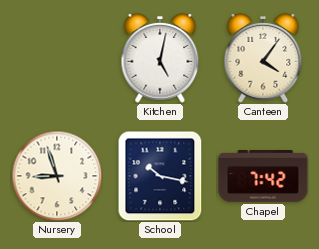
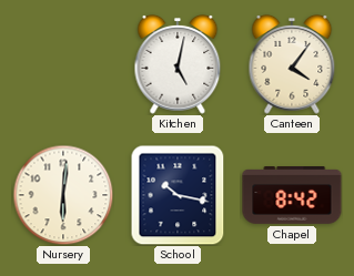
Nursery: 8:57 -> 6:01
Chapel: 7:42 -> 8:42
